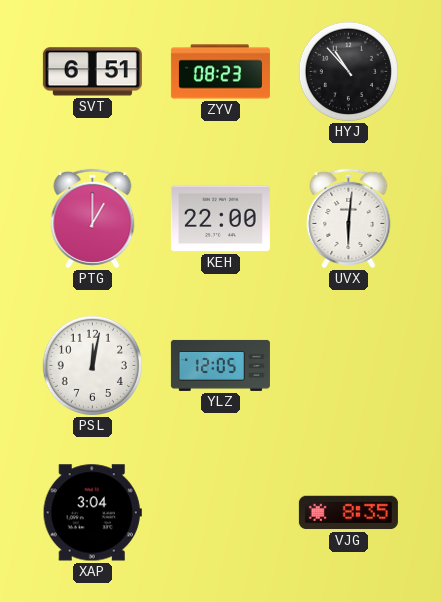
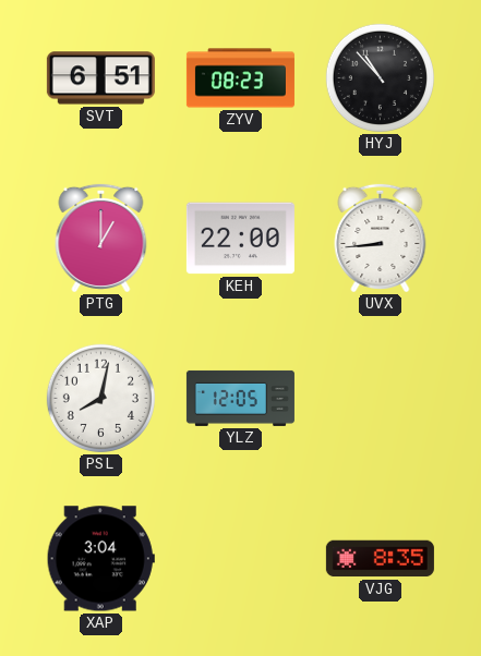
UVX: 6:01 -> 8:44
PSL: 12:02 -> 8:02
